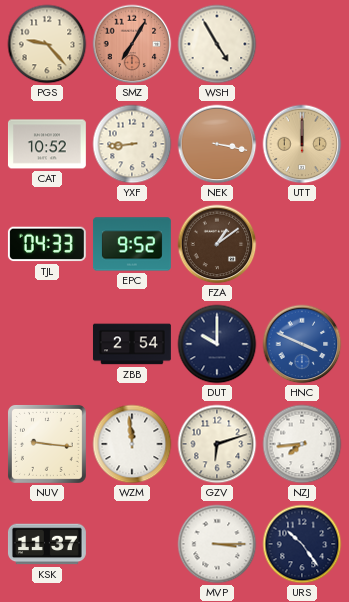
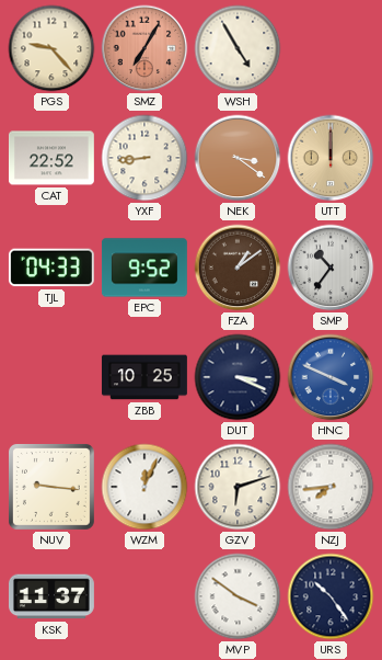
CAT: 10:52 -> 22:52
NEK: 3:17 -> 3:21
SMP: none -> 10:36
ZBB: 2:54 -> 10:25
DUT: 10:00 -> 3:19
WZM: 11:59 -> 12:04
MVP: 3:15 -> 3:51
